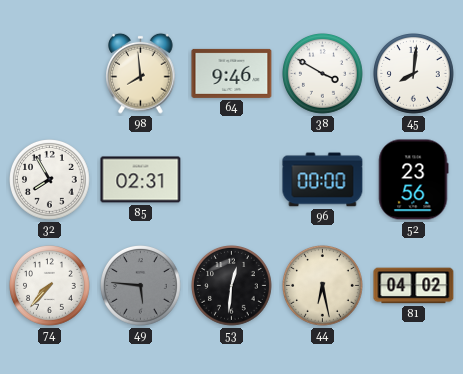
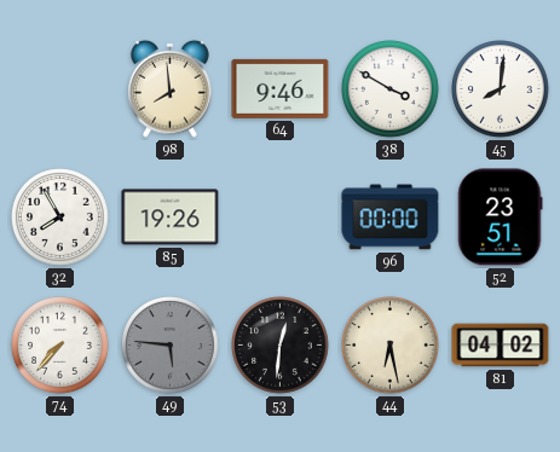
85: 02:31 -> 19:26
52: 23:56 -> 23:51
